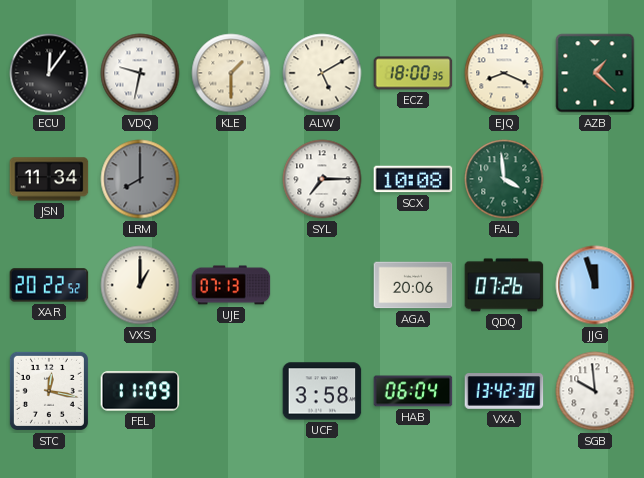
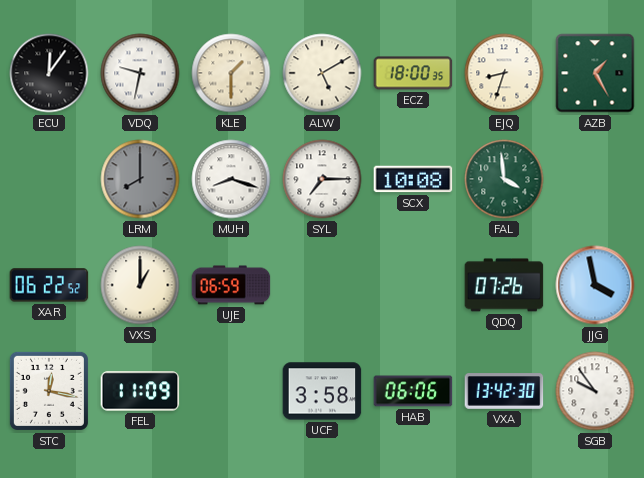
EJQ: 8:19 -> 8:33
AZB: 1:22 -> 1:25
JSN: 11:34 -> none
MUH: none -> 8:18
XAR: 20:22 -> 06:22
UJE: 07:13 -> 06:59
AGA: 20:06 -> none
JJG: 11:57 -> 3:58
HAB: 06:04 -> 06:06
SGB: 9:59 -> 9:54
